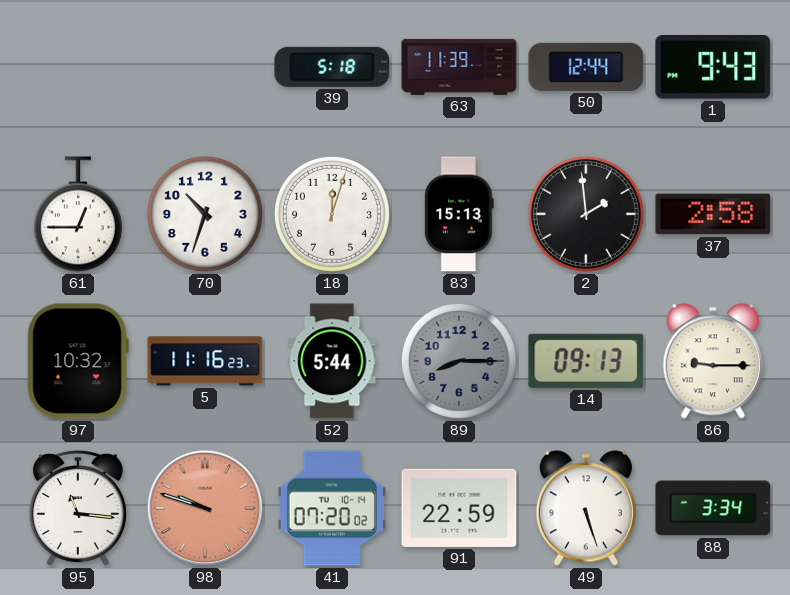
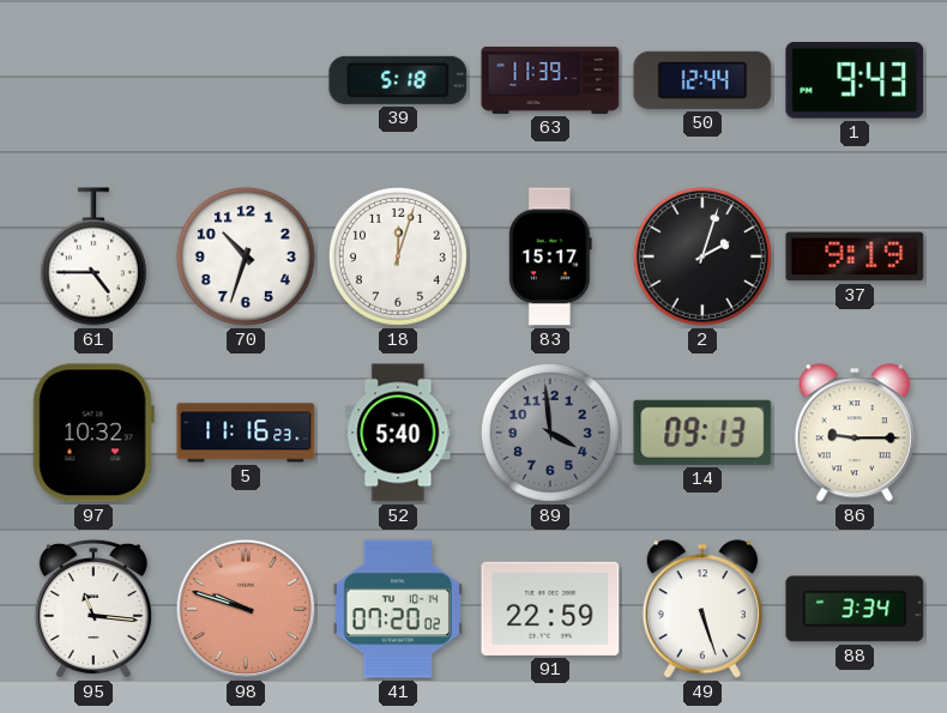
61: 12:45 -> 4:45
83: 15:13 -> 15:17
2: 1:59 -> 2:03
37: 2:58 -> 9:19
52: 5:44 -> 5:40
89: 8:15 -> 3:59
